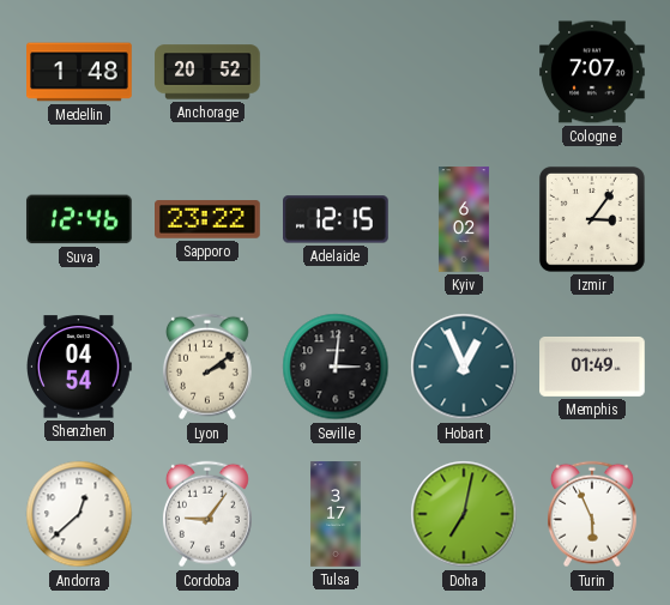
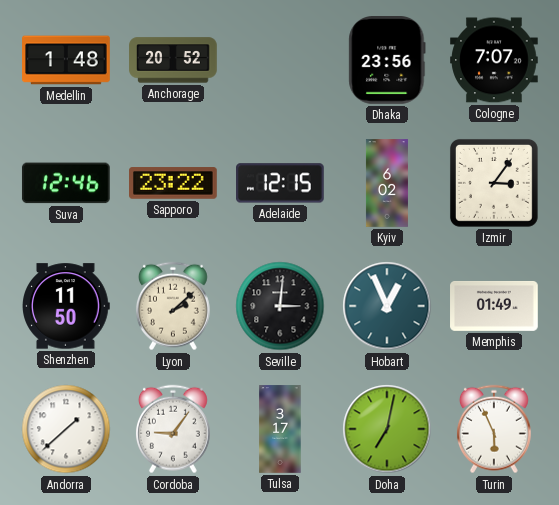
Dhaka: none -> 23:56
Shenzhen: 04:54 -> 11:50
Lyon: 2:09 -> 2:08
Andorra: 12:38 -> 1:38
